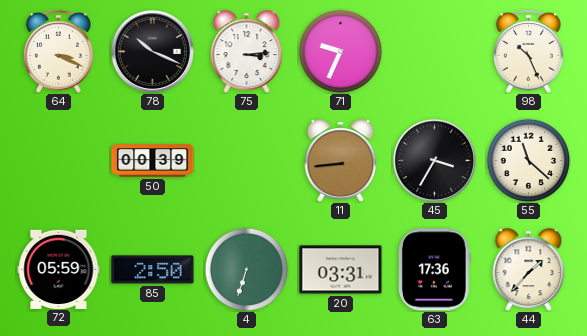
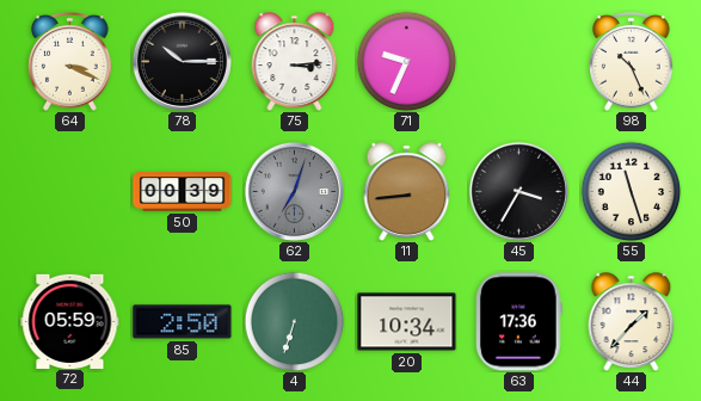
78: 10:19 -> 10:15
62: none -> 7:03
55: 11:22 -> 11:27
20: 03:31 -> 10:34
